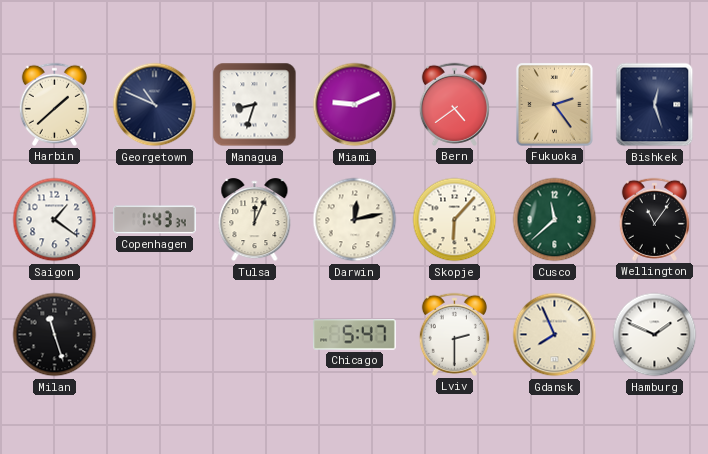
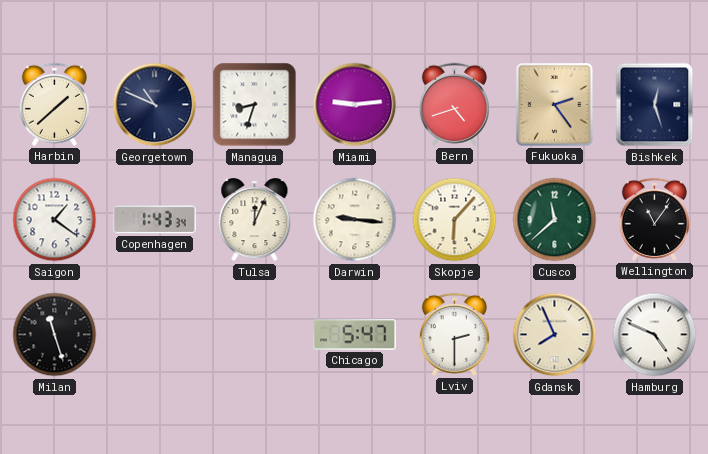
Miami: 9:11 -> 9:14
Bern: 4:39 -> 4:42
Darwin: 12:13 -> 9:16
Hamburg: 1:49 -> 4:49
